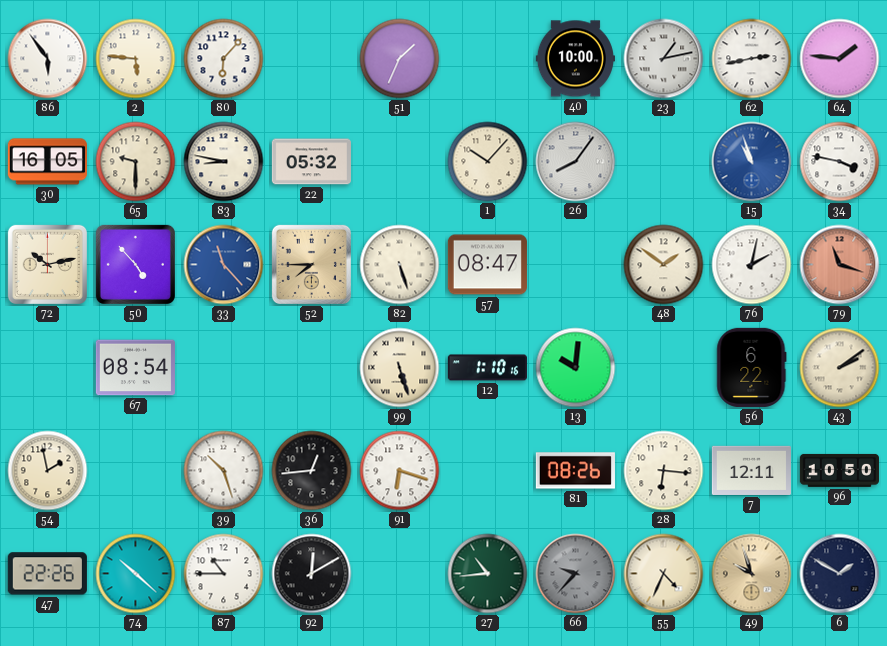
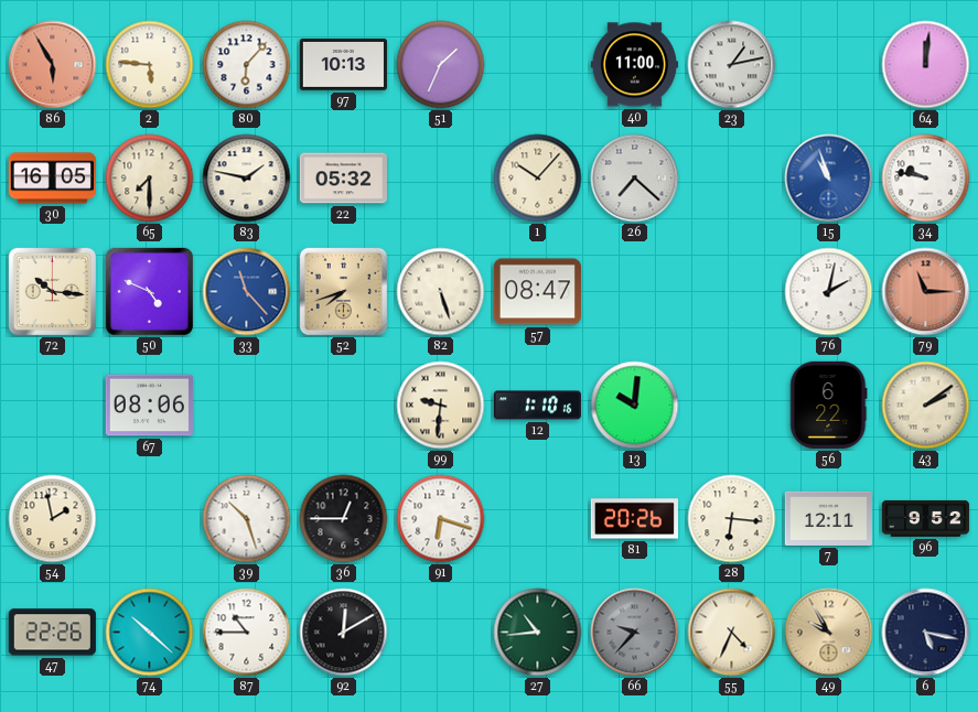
86: 5:54 -> 5:55
86 dial: white -> salmon
97: none -> 10:13
40: 10:00 -> 11:00
62: 2:43 -> none
64: 1:46 -> 12:01
65: 9:30 -> 7:30
83: 8:47 -> 1:47
26: 8:06 -> 7:22
34: 3:47 -> 9:47
72: 10:13 -> 10:16
50: 4:53 -> 4:49
52: 7:45 -> 7:42
48: 1:51 -> none
79: 11:18 -> 11:15
67: 08:54 -> 08:06
99: 5:27 -> 9:31
36: 12:44 -> 12:45
81: 08:26 -> 20:26
96: 10:50 -> 9:52
49: 9:57 -> 9:55
6: 1:50 -> 5:17
